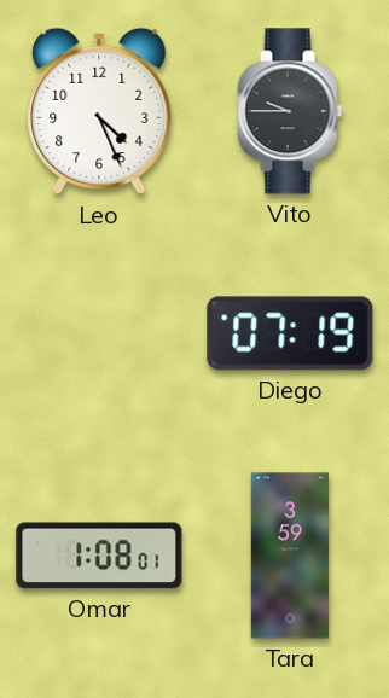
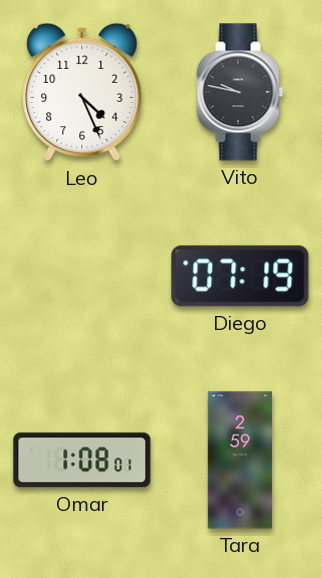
Vito: 9:45 -> 9:47
Tara: 3:59 -> 2:59
